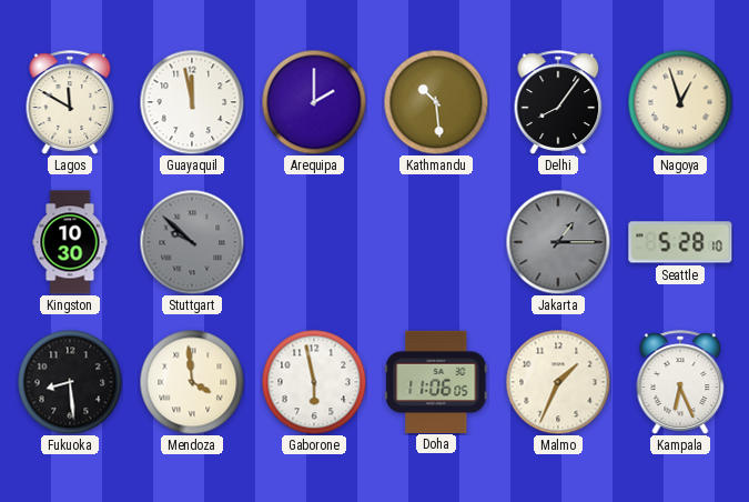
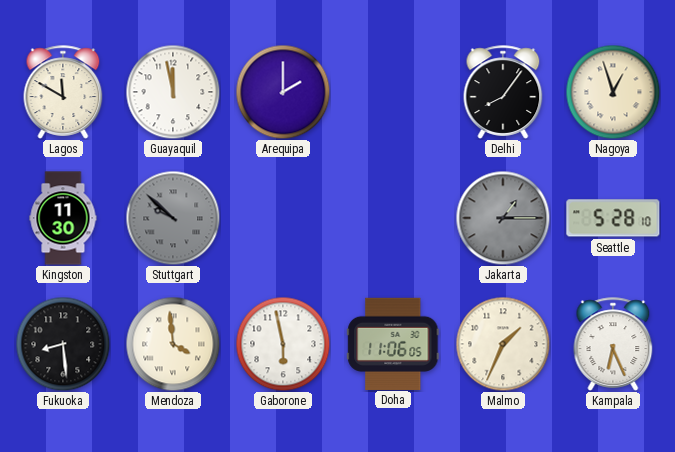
Kathmandu: 10:29 -> none
Kingston: 10:30 -> 11:30
